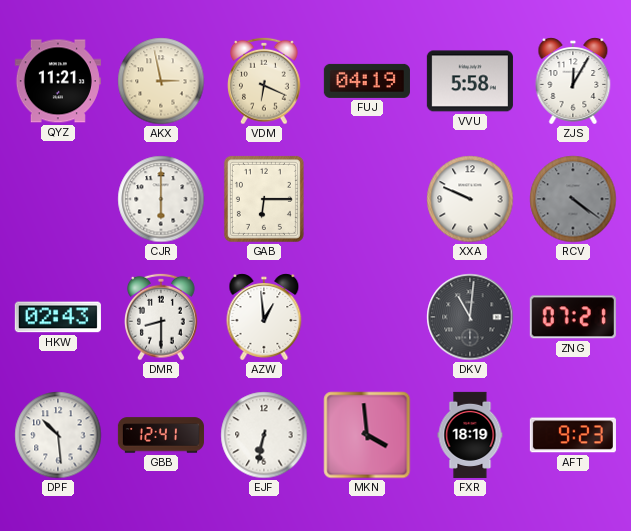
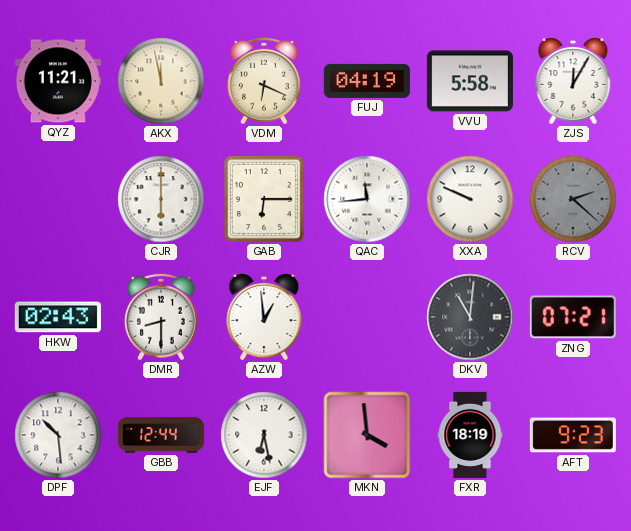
AKX: 2:58 -> 11:58
QAC: none -> 11:44
RCV: 4:21 -> 2:22
GBB: 12:41 -> 12:44
EJF: 6:32 -> 6:28
